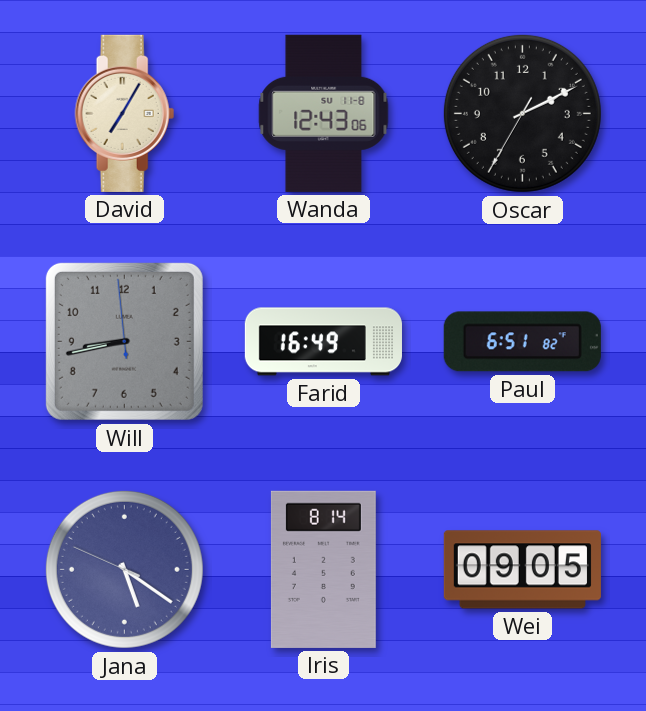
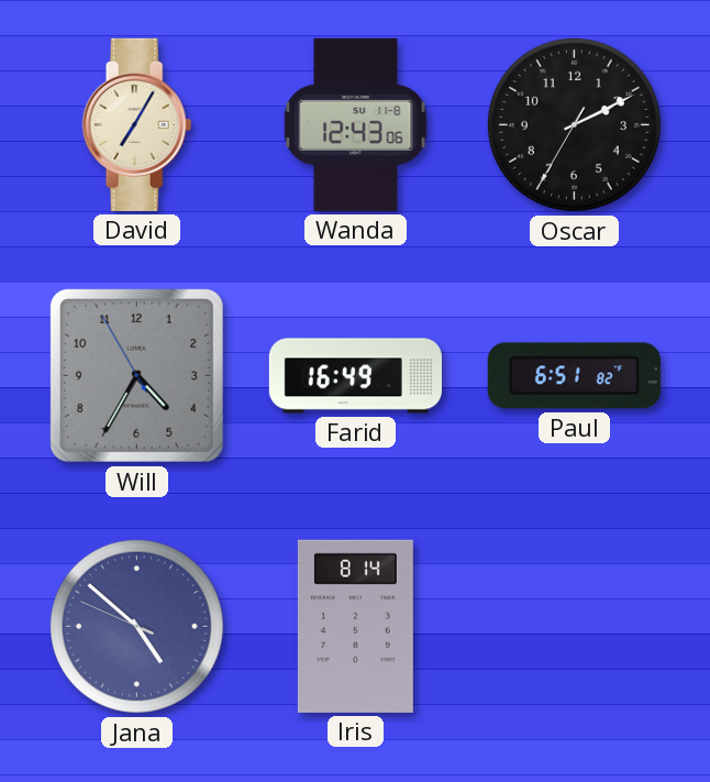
Will: 8:42 -> 4:34
Jana: 5:20 -> 4:51
Wei: 09:05 -> none
